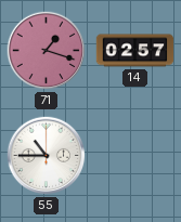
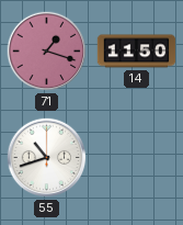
14: 02:57 -> 11:50
55: 10:45 -> 10:42
